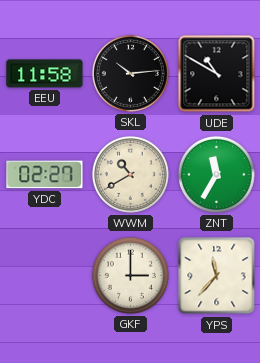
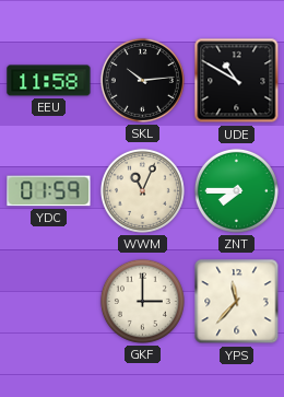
YDC: 02:27 -> 01:59
WWM: 10:40 -> 11:04
ZNT: 11:35 -> 7:45
